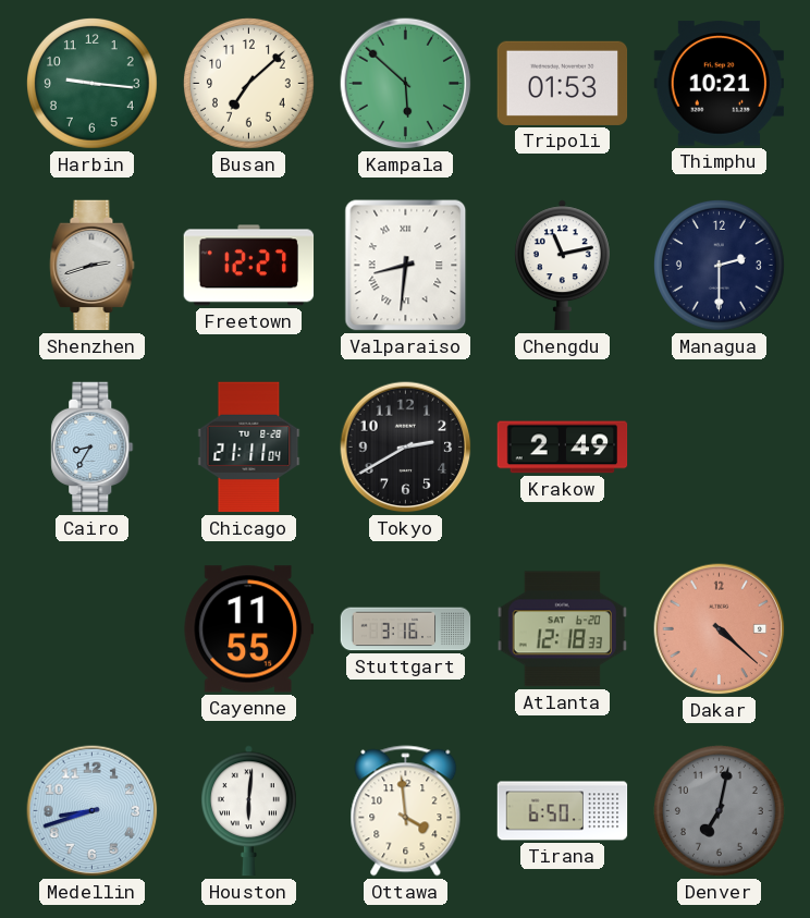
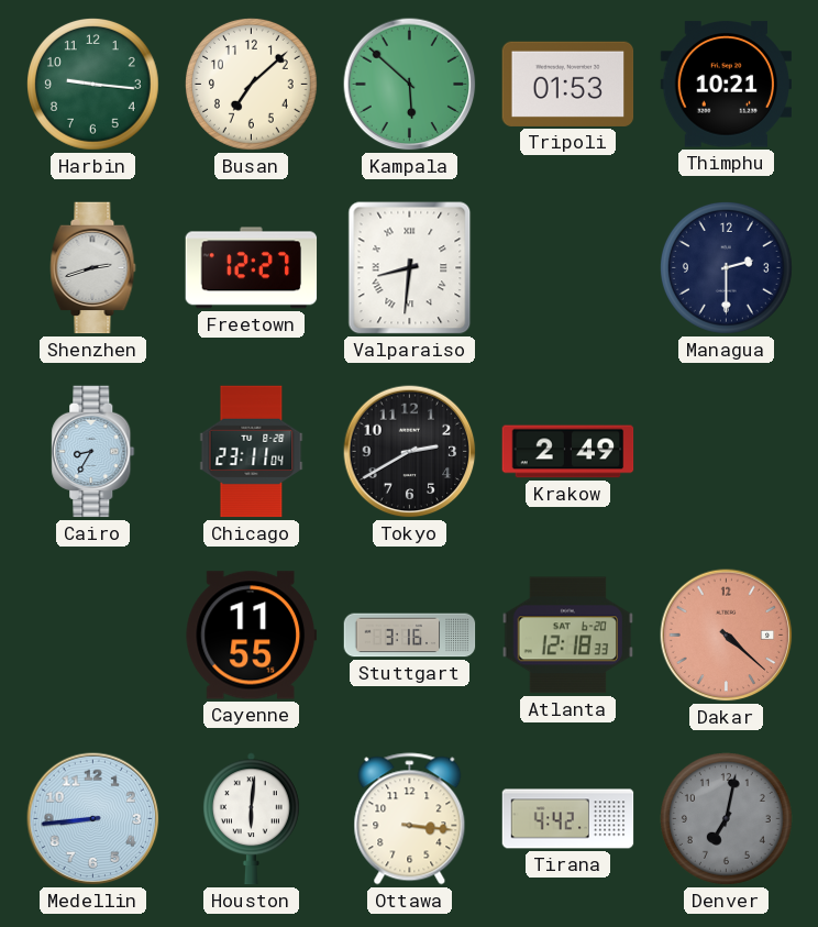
Chengdu: 11:13 -> none
Chicago: 21:11 -> 23:11
Medellin: 8:42 -> 8:44
Ottawa: 3:59 -> 3:16
Tirana: 6:50 -> 4:42
